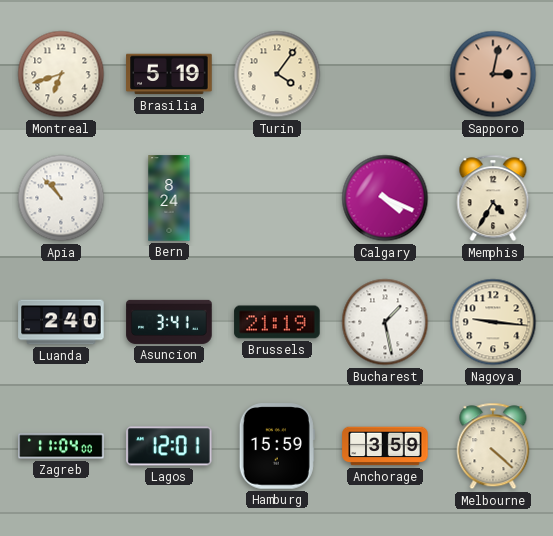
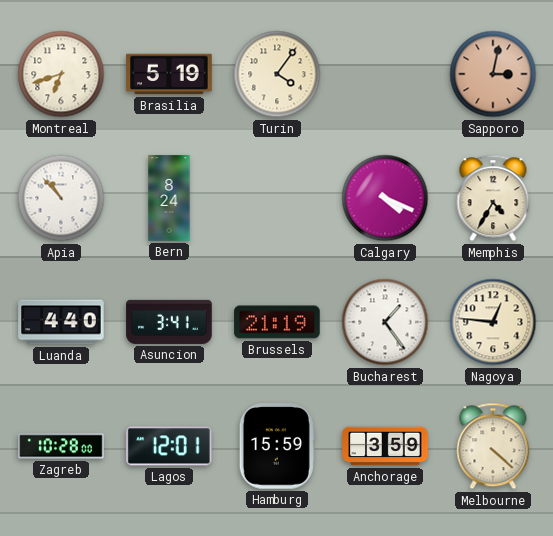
Luanda: 2:40 -> 4:40
Bucharest: 1:28 -> 1:24
Nagoya: 9:16 -> 12:46
Zagreb: 11:04 -> 10:28
